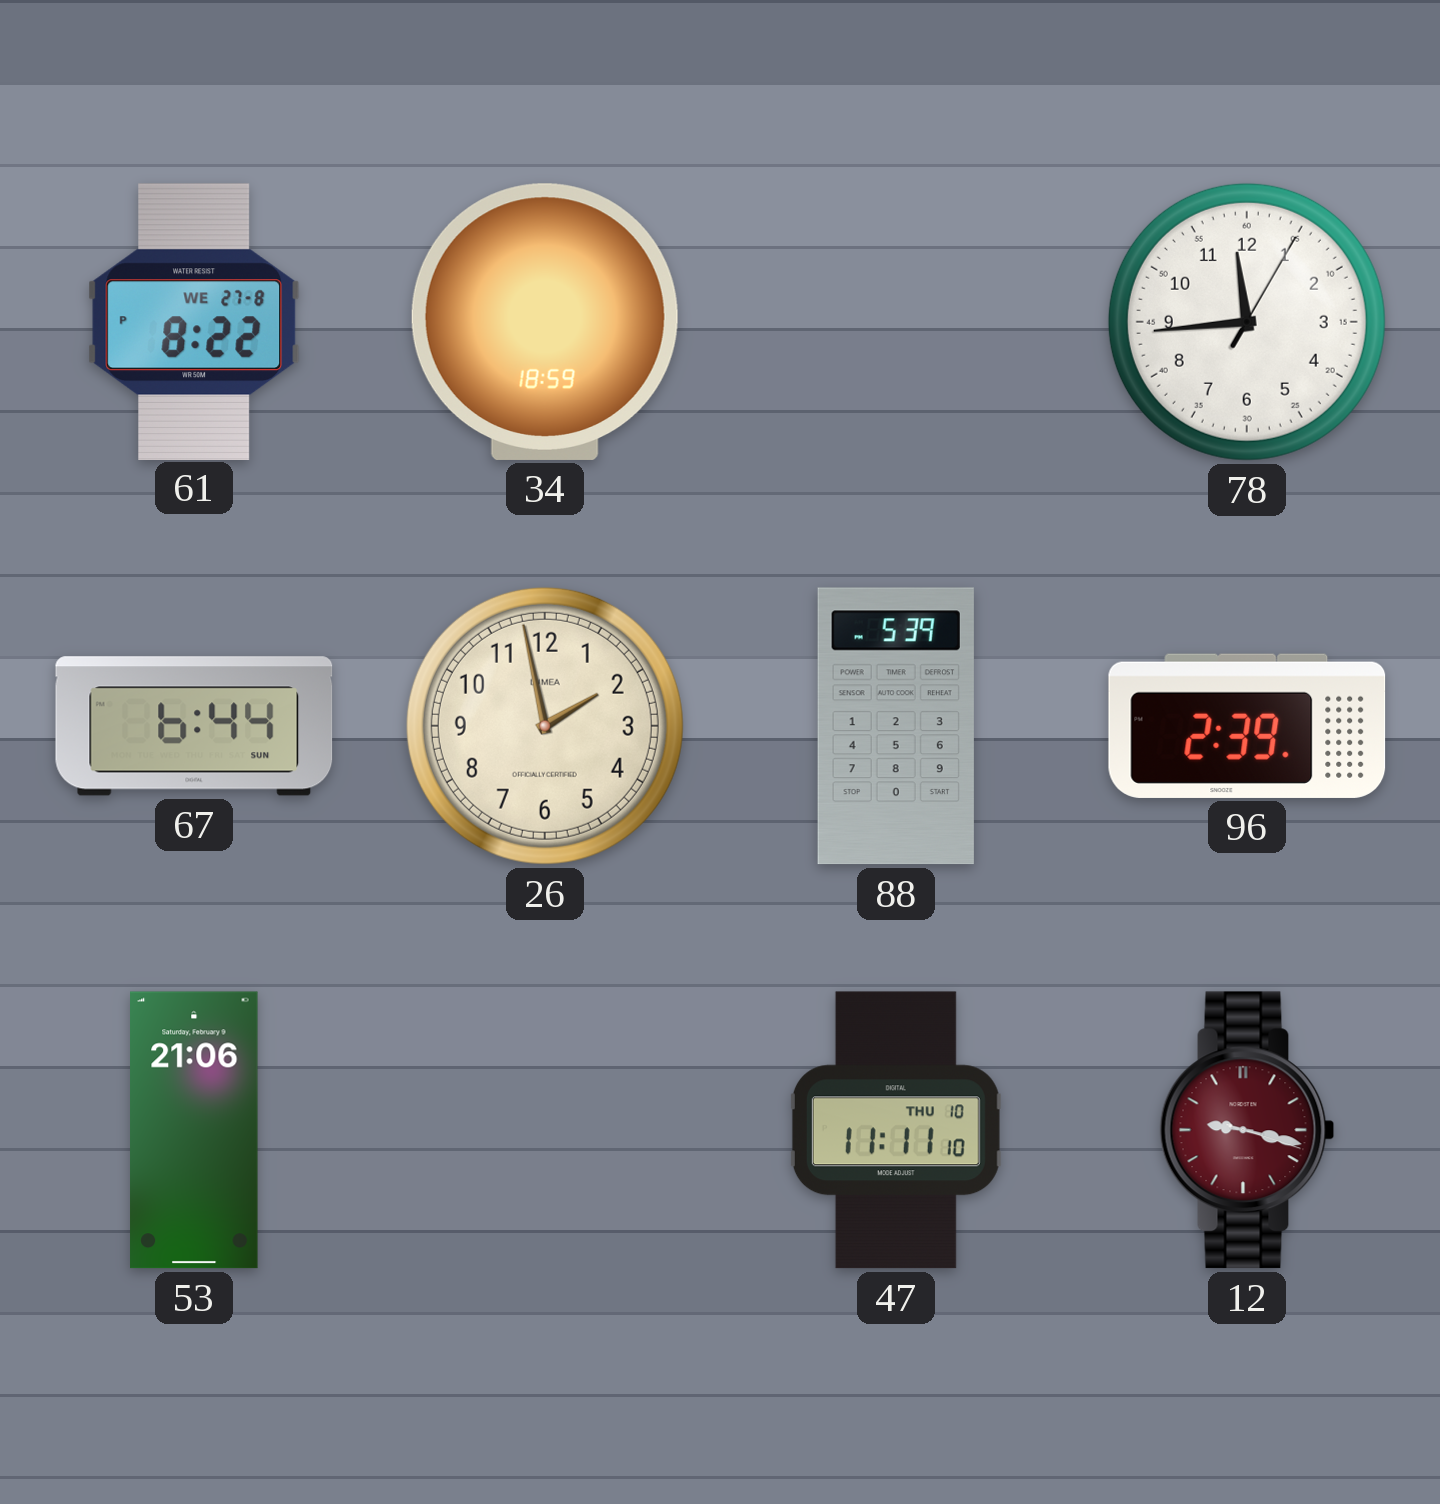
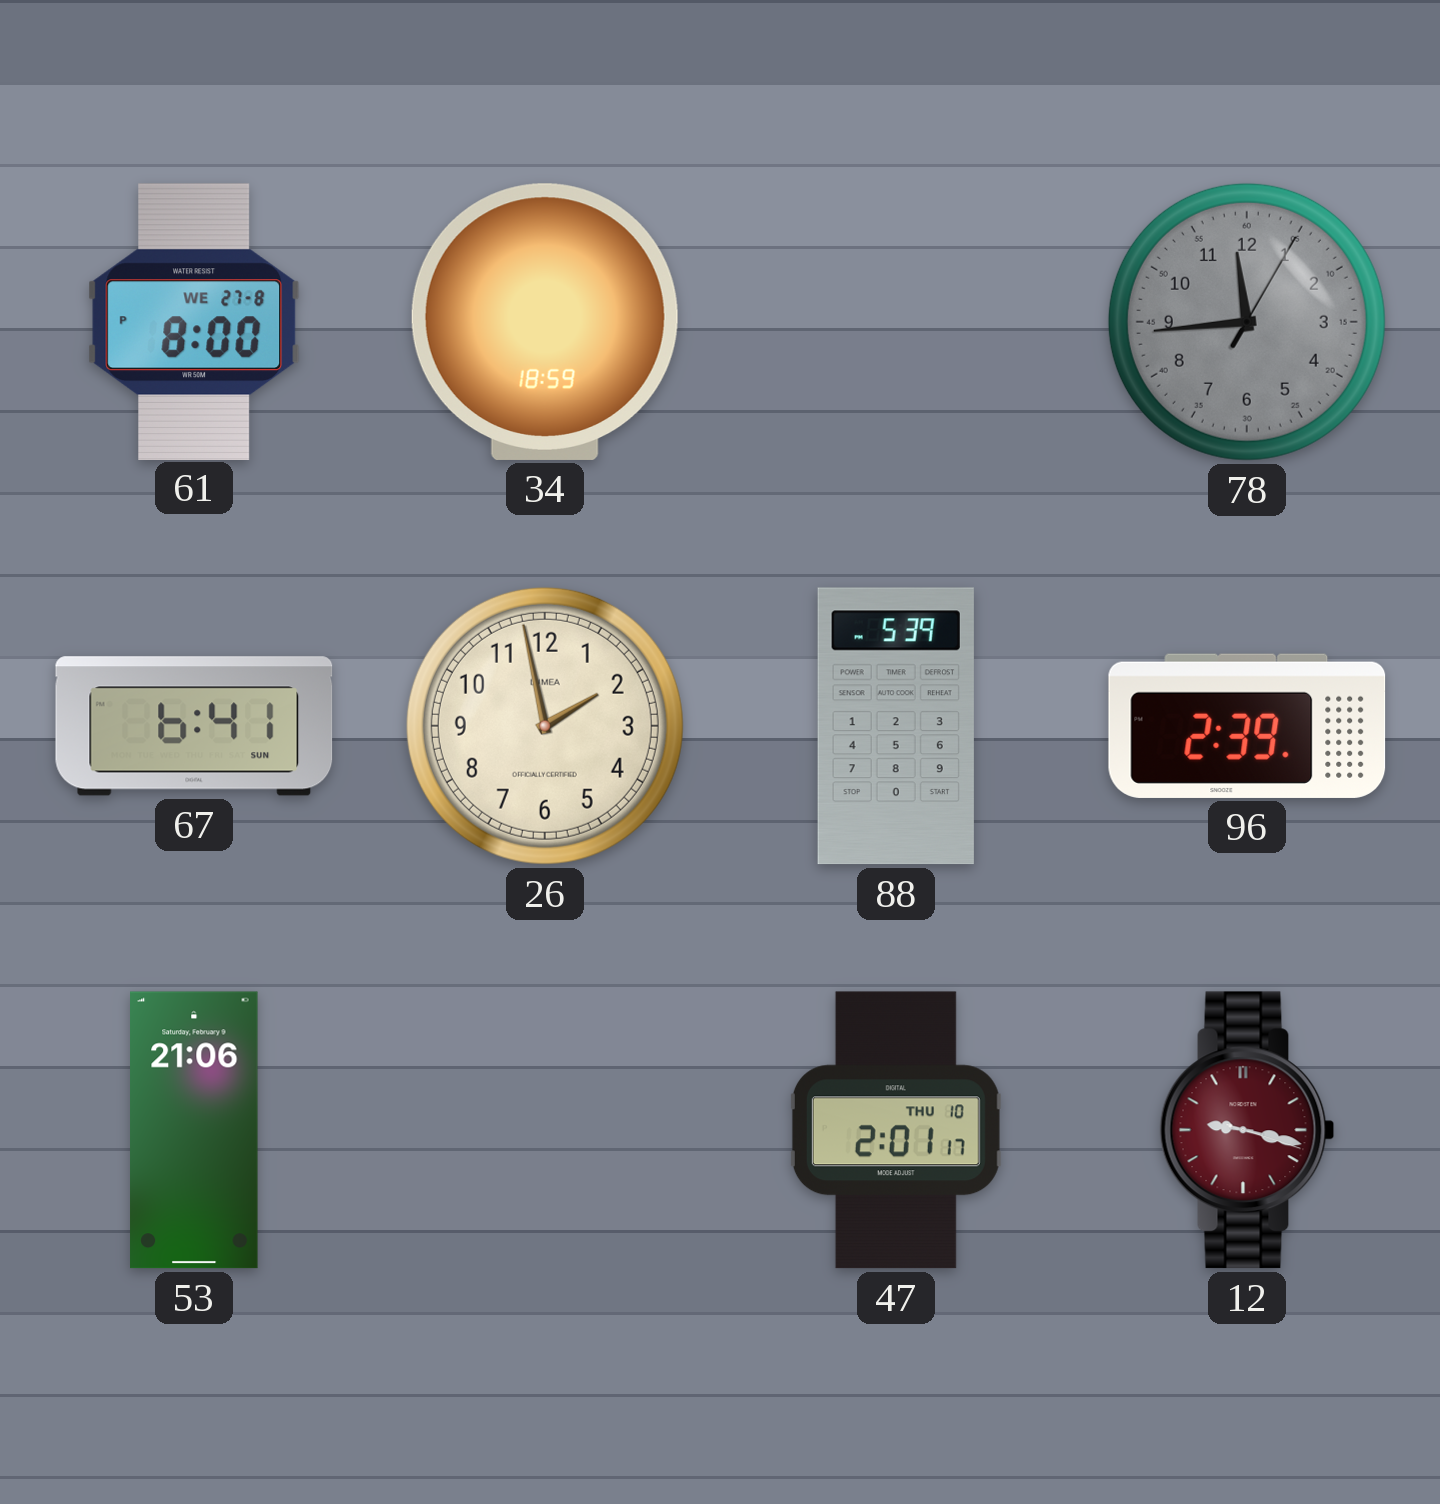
61: 8:22 -> 8:00
78 dial: white -> grey
67: 6:44 -> 6:41
47: 11:11 -> 2:01
